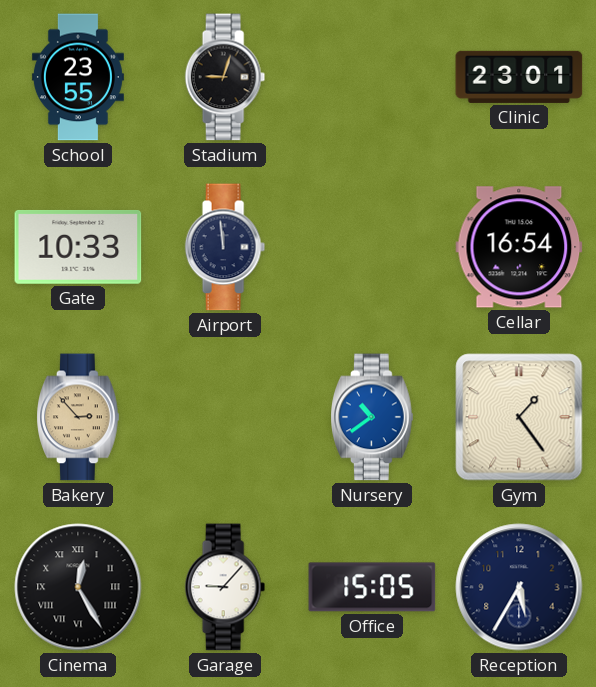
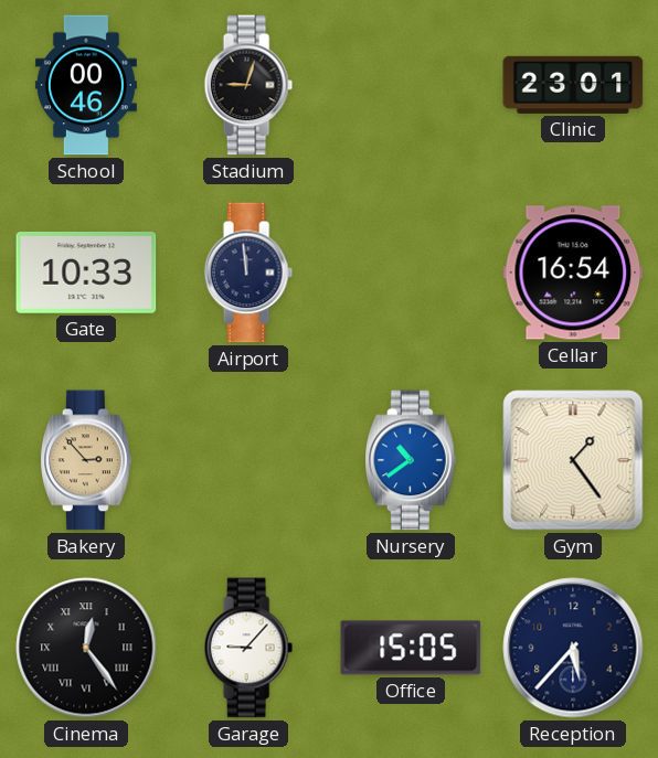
School: 23:55 -> 00:46
Cinema: 12:25 -> 12:24
Reception: 5:35 -> 5:37
